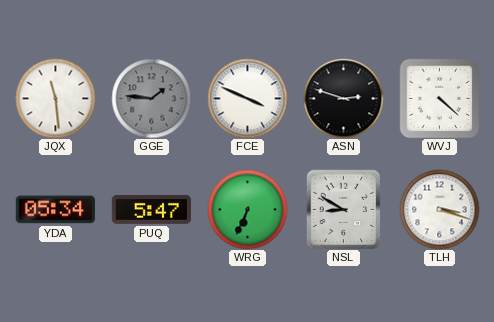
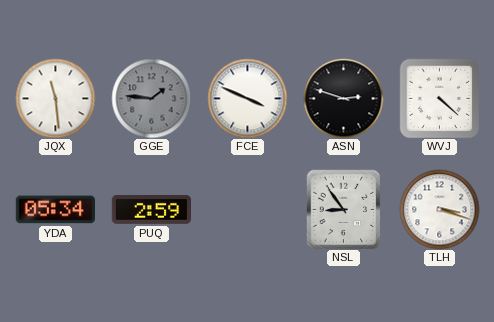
PUQ: 5:47 -> 2:59
WRG: 6:34 -> none
NSL: 8:50 -> 8:54
